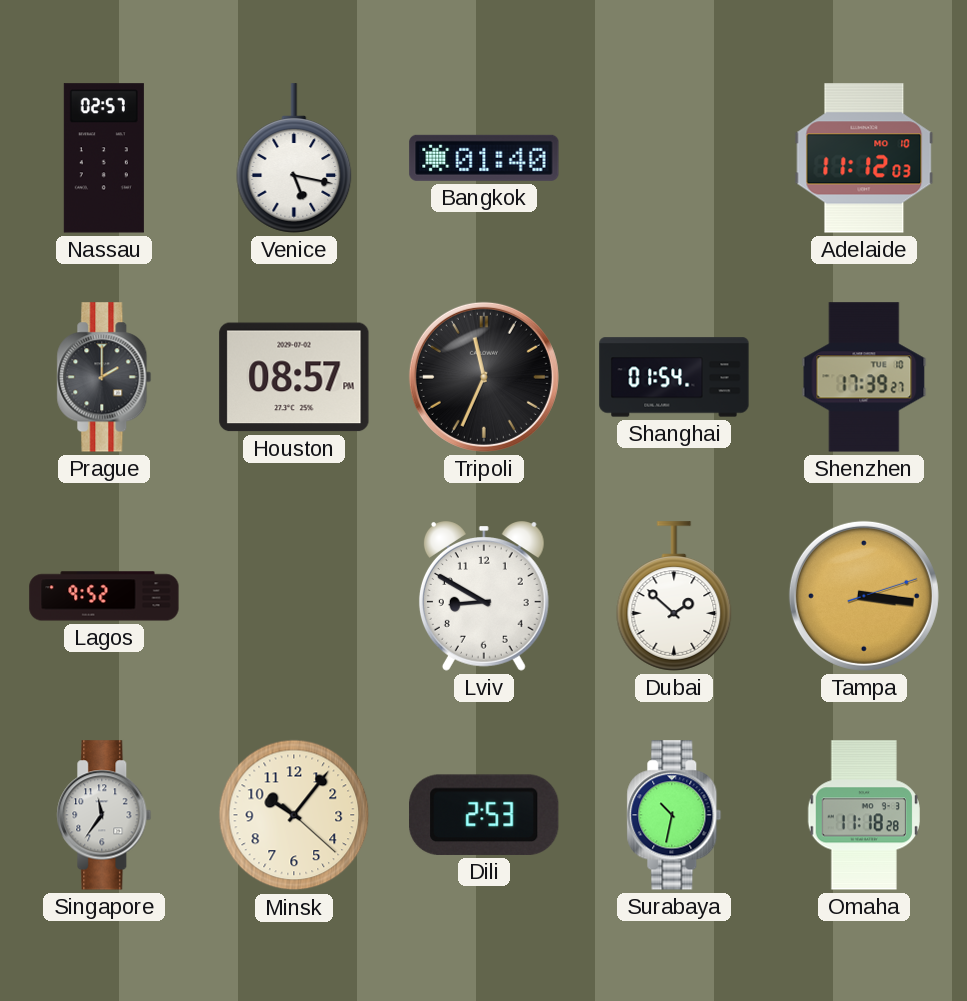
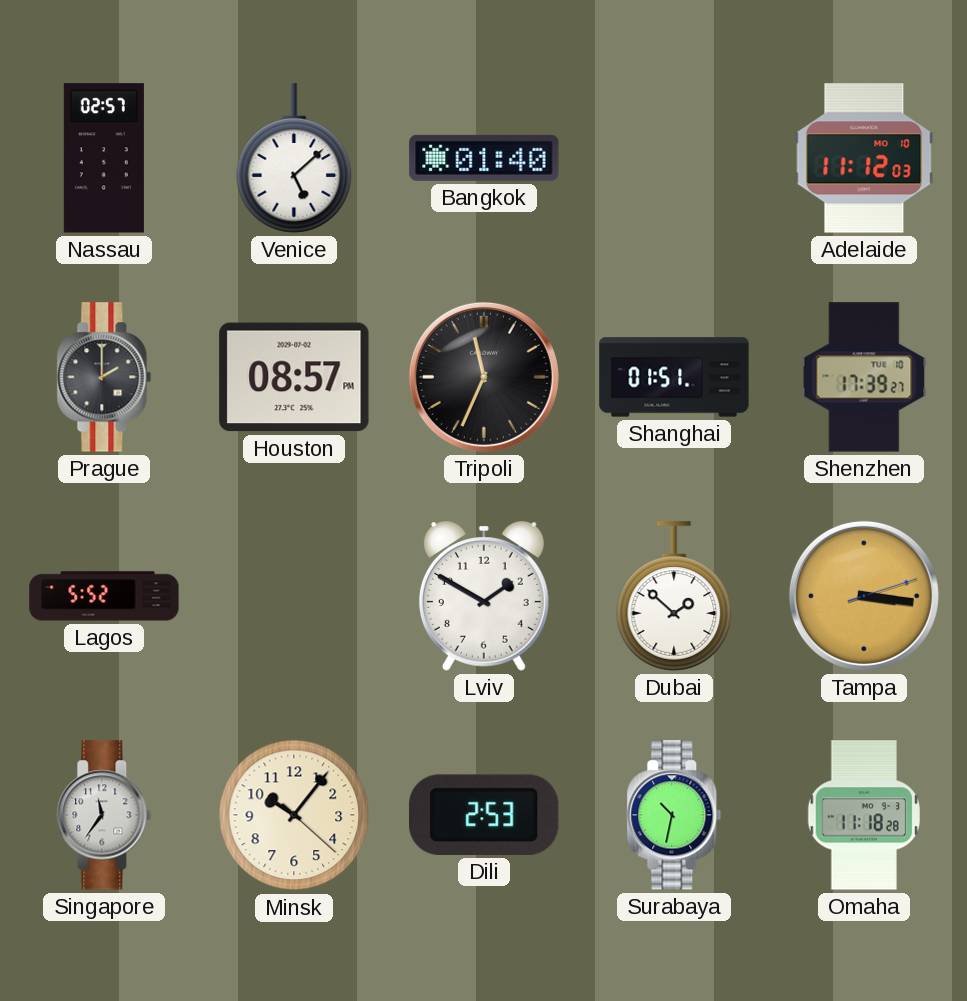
Venice: 5:17 -> 5:08
Shanghai: 01:54 -> 01:51
Lagos: 9:52 -> 5:52
Lviv: 8:50 -> 1:50
